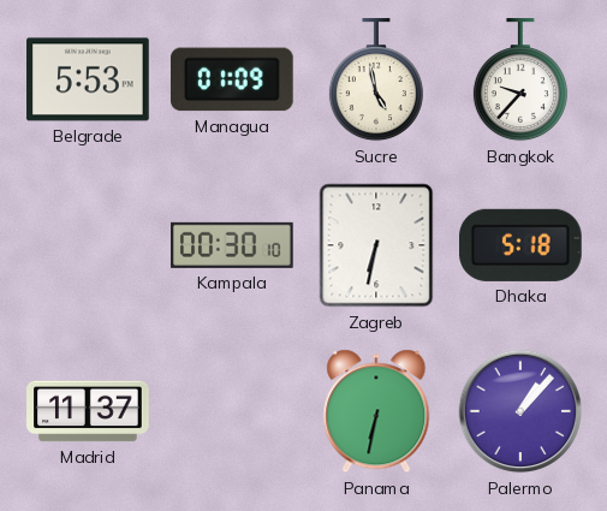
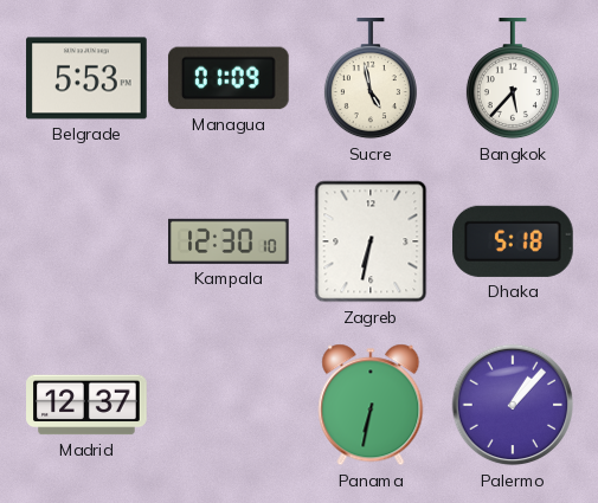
Bangkok: 9:37 -> 5:37
Kampala: 00:30 -> 12:30
Madrid: 11:37 -> 12:37
